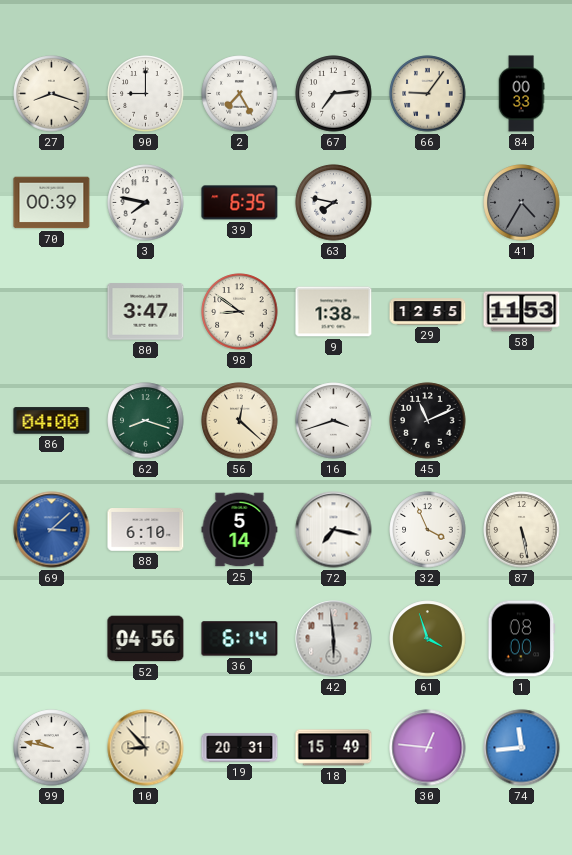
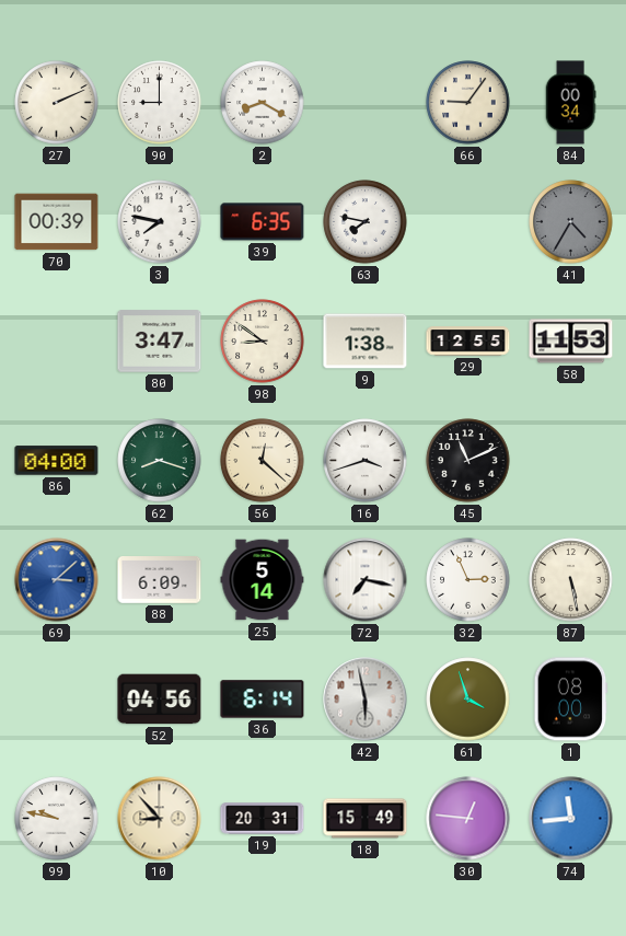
27: 8:18 -> 2:11
2: 7:25 -> 8:20
67: 7:14 -> none
84: 00:33 -> 00:34
88: 6:10 -> 6:09
32: 3:56 -> 2:56
42: 5:59 -> 5:58
